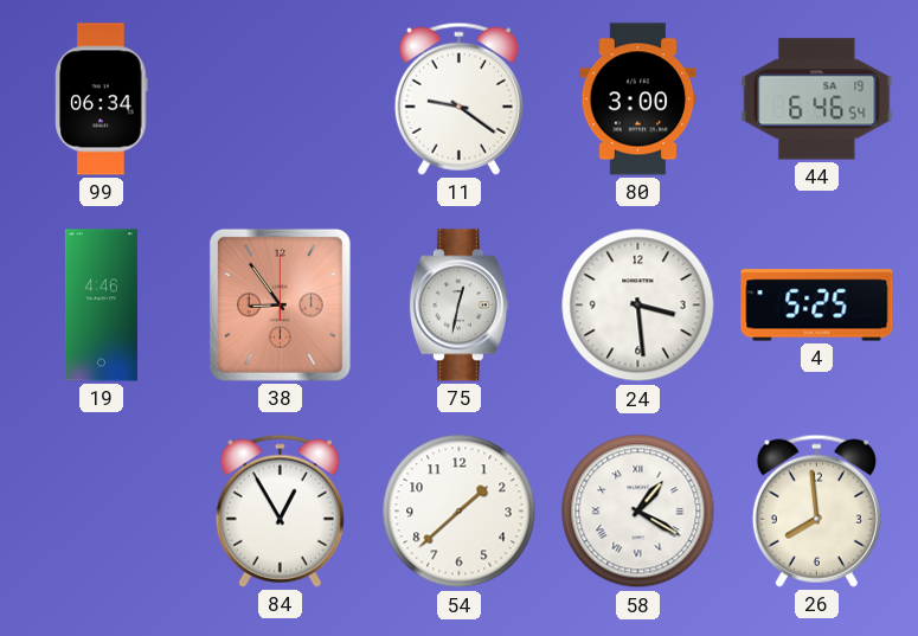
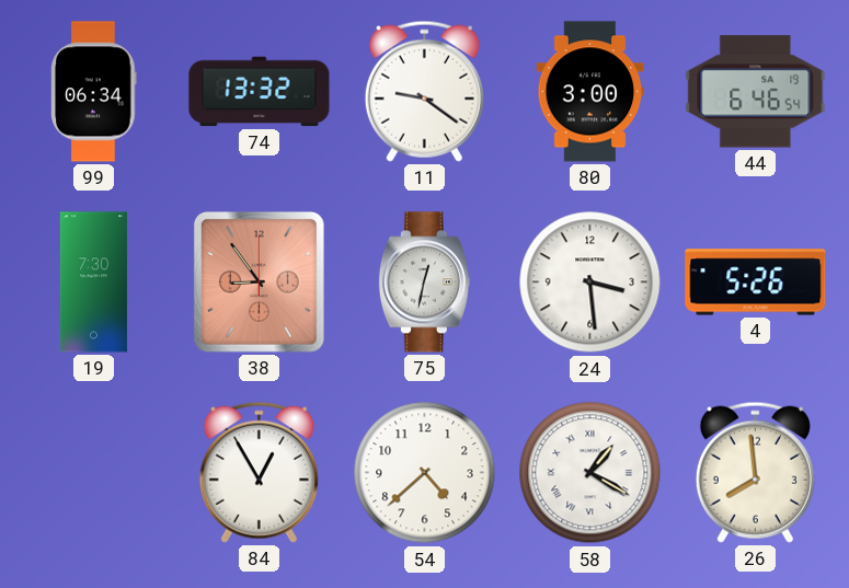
74: none -> 13:32
19: 4:46 -> 7:30
4: 5:25 -> 5:26
54: 1:38 -> 4:38
